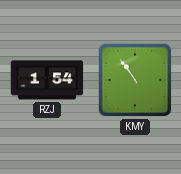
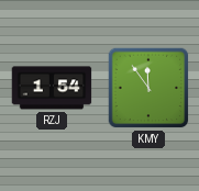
KMY: 10:54 -> 11:54
